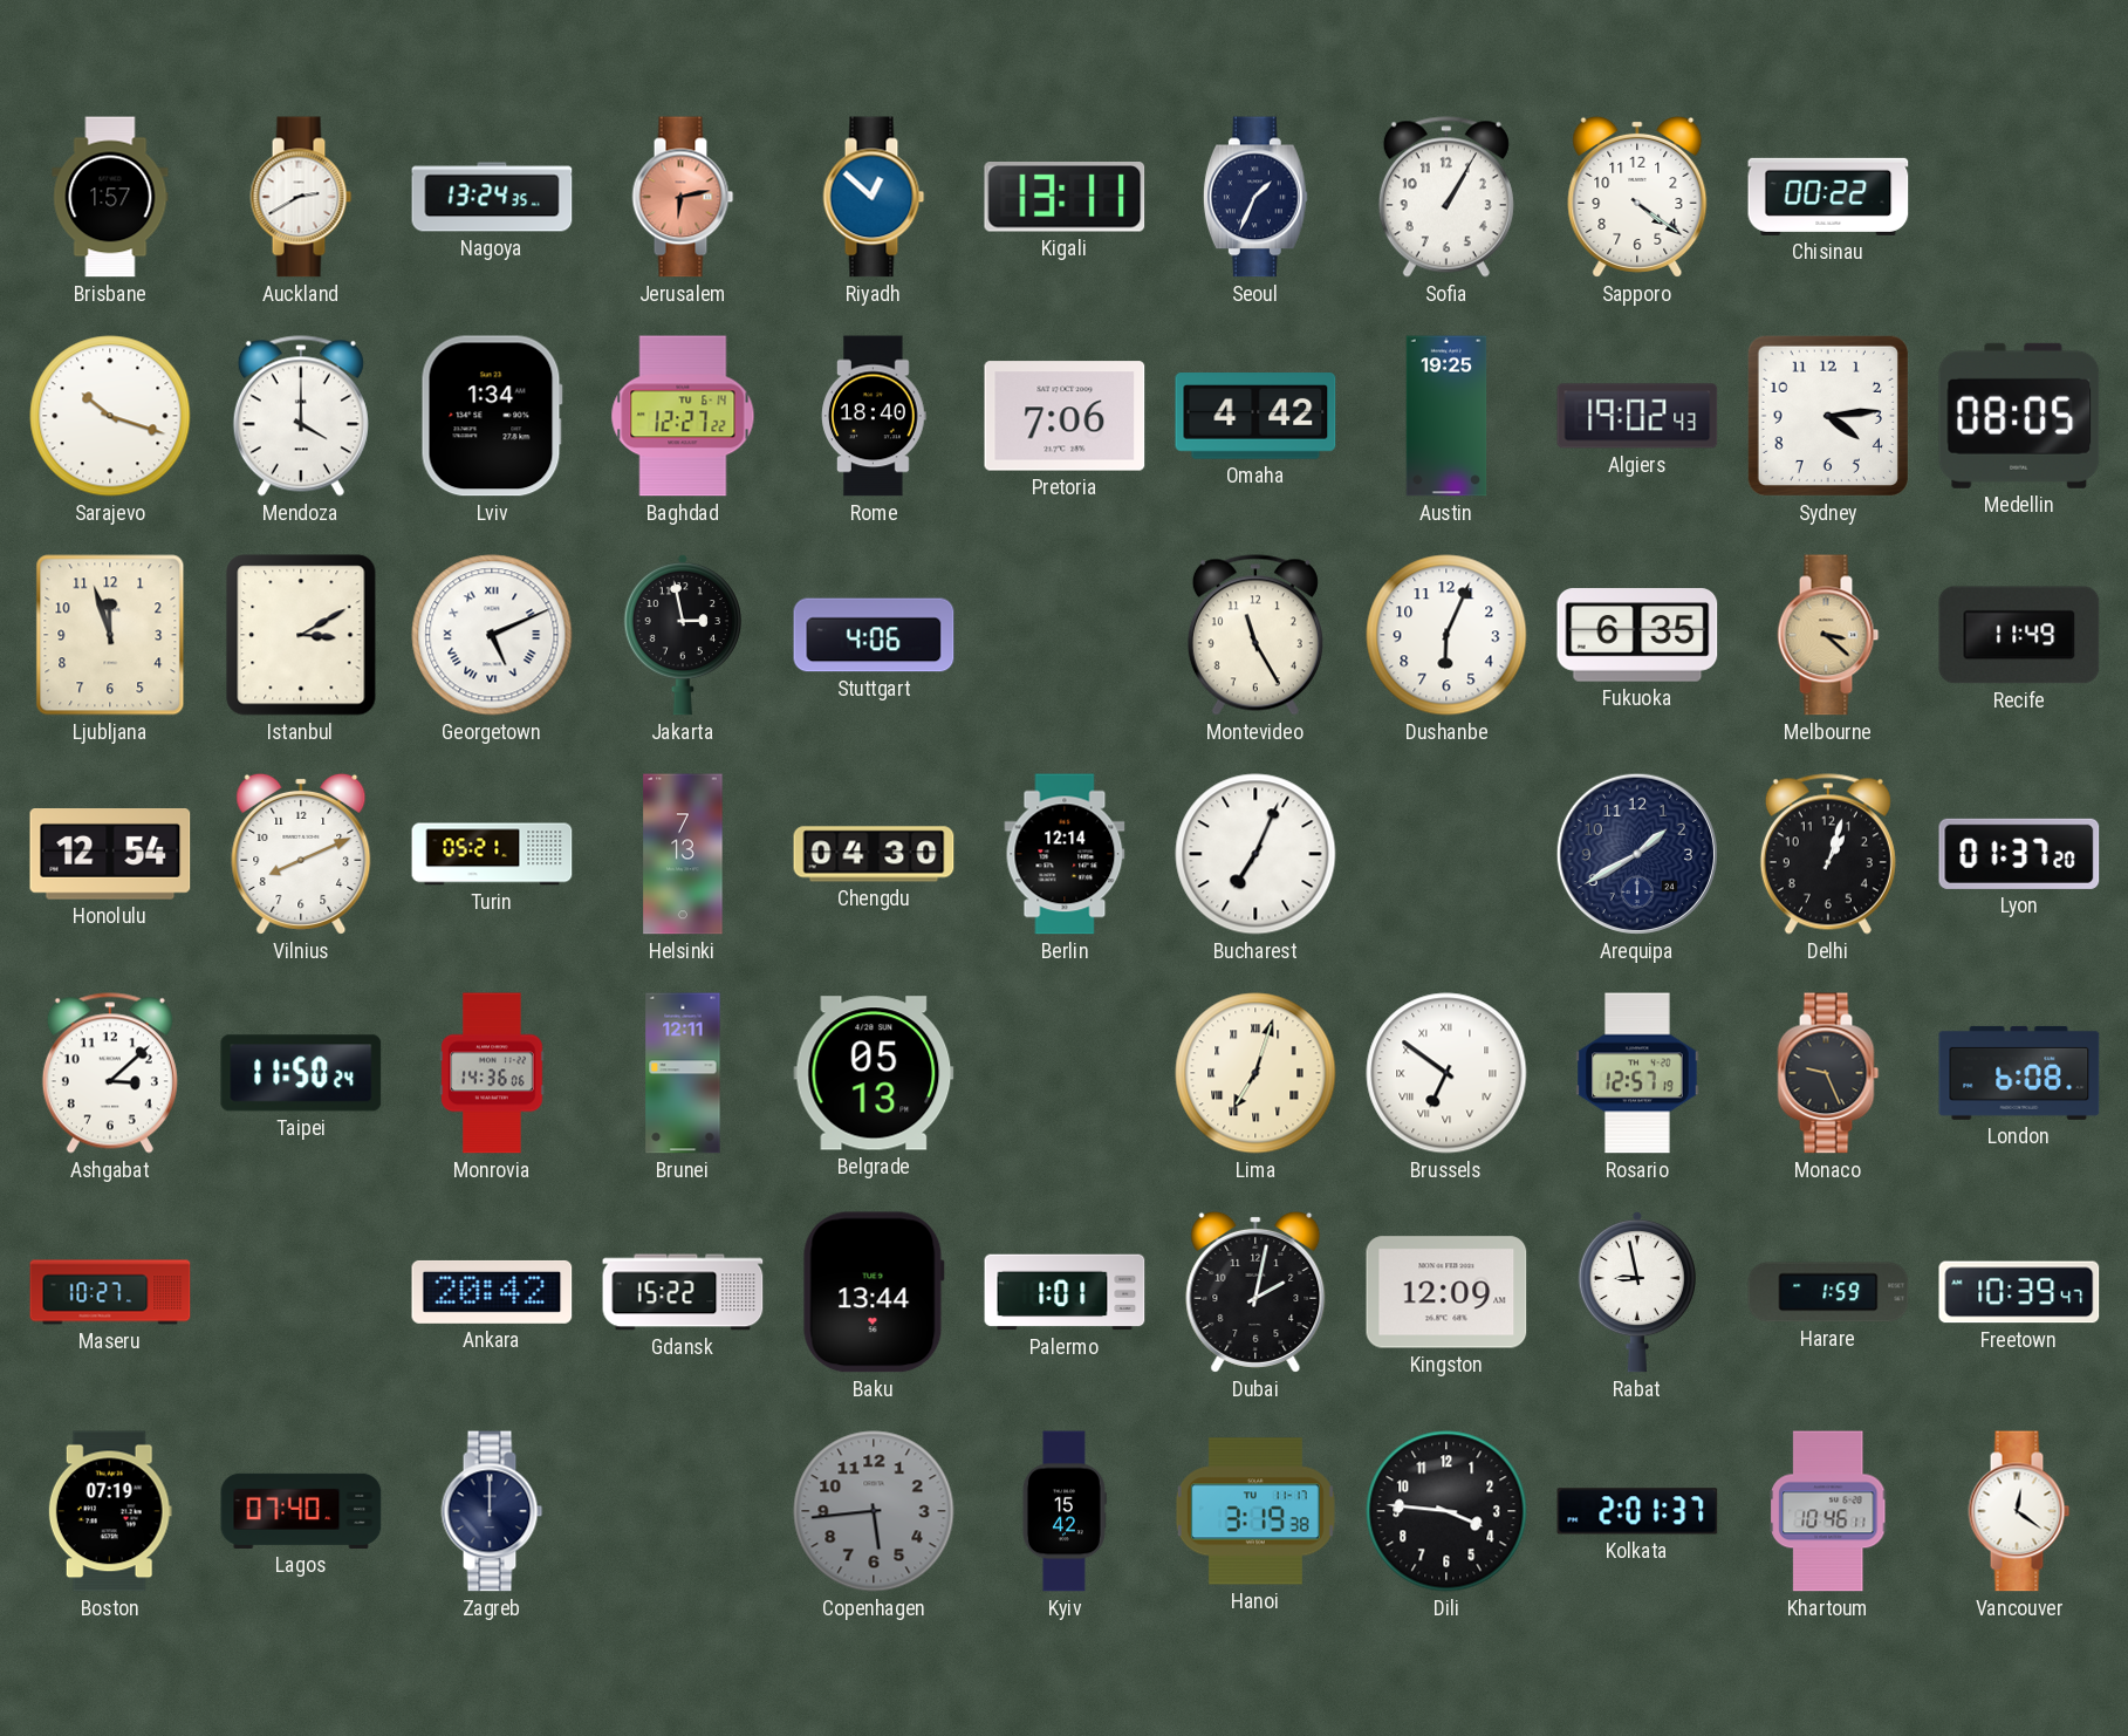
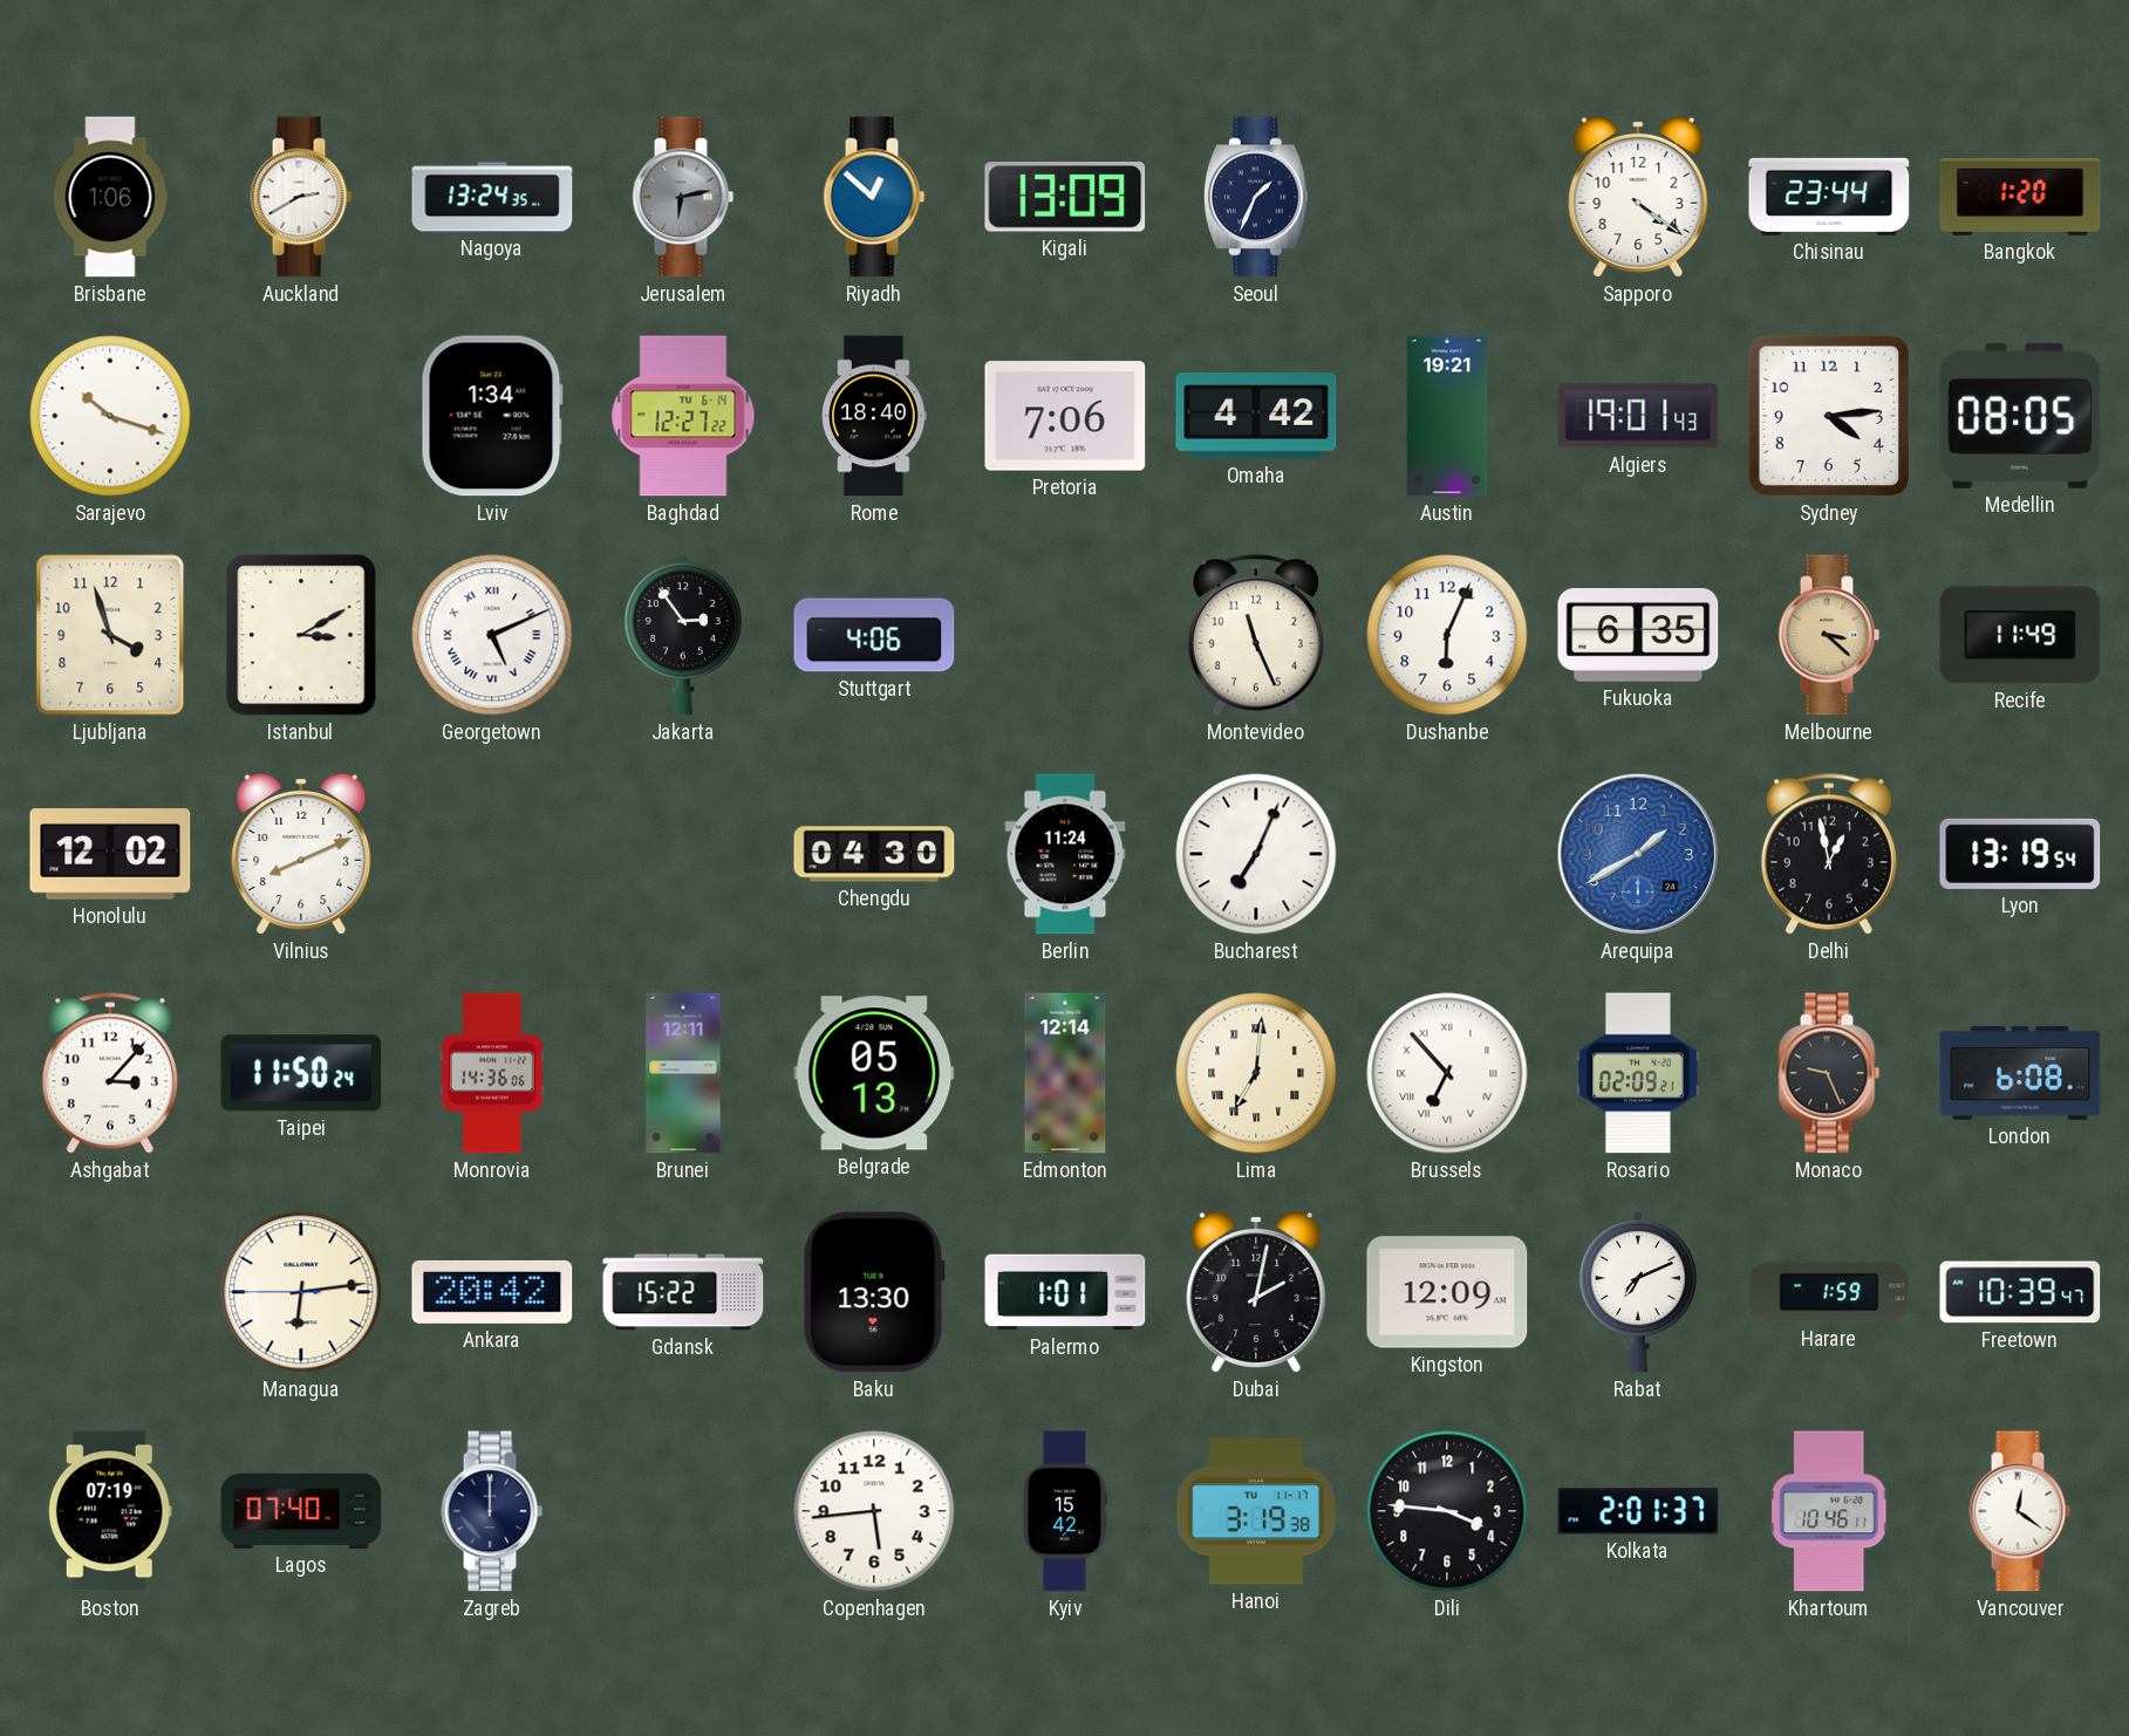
Brisbane: 1:57 -> 1:06
Jerusalem dial: salmon -> grey
Kigali: 13:11 -> 13:09
Sofia: 1:05 -> none
Chisinau: 00:22 -> 23:44
Bangkok: none -> 1:20
Mendoza: 4:00 -> none
Austin: 19:25 -> 19:21
Algiers: 19:02 -> 19:01
Ljubljana: 11:57 -> 3:57
Jakarta: 2:58 -> 2:54
Montevideo: 11:25 -> 11:26
Honolulu: 12:54 -> 12:02
Turin: 05:21 -> none
Helsinki: 7:13 -> none
Berlin: 12:14 -> 11:24
Arequipa dial: navy -> blue
Delhi: 1:03 -> 12:58
Lyon: 01:37 -> 13:19
Ashgabat: 3:08 -> 3:07
Edmonton: none -> 12:14
Lima: 7:03 -> 7:01
Brussels: 6:51 -> 6:53
Rosario: 12:57 -> 02:09
Maseru: 10:27 -> none
Managua: none -> 6:13
Baku: 13:44 -> 13:30
Rabat: 8:58 -> 7:11
Copenhagen dial: grey -> white
